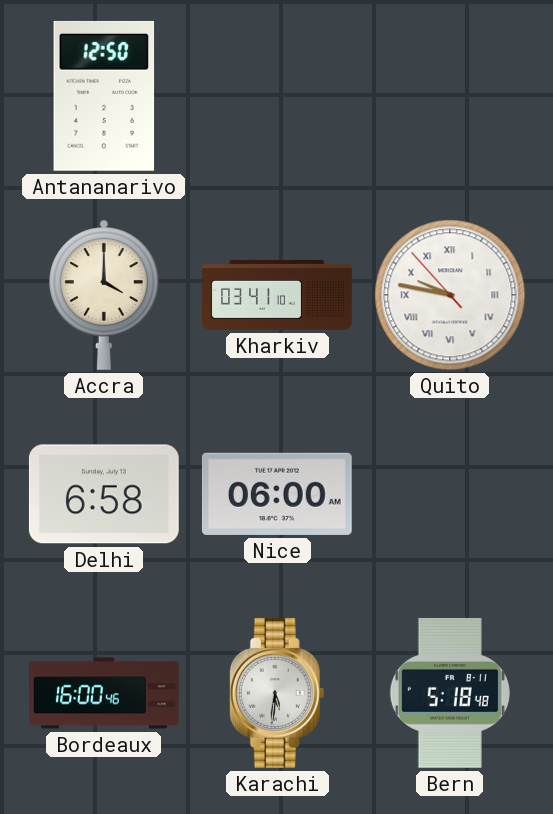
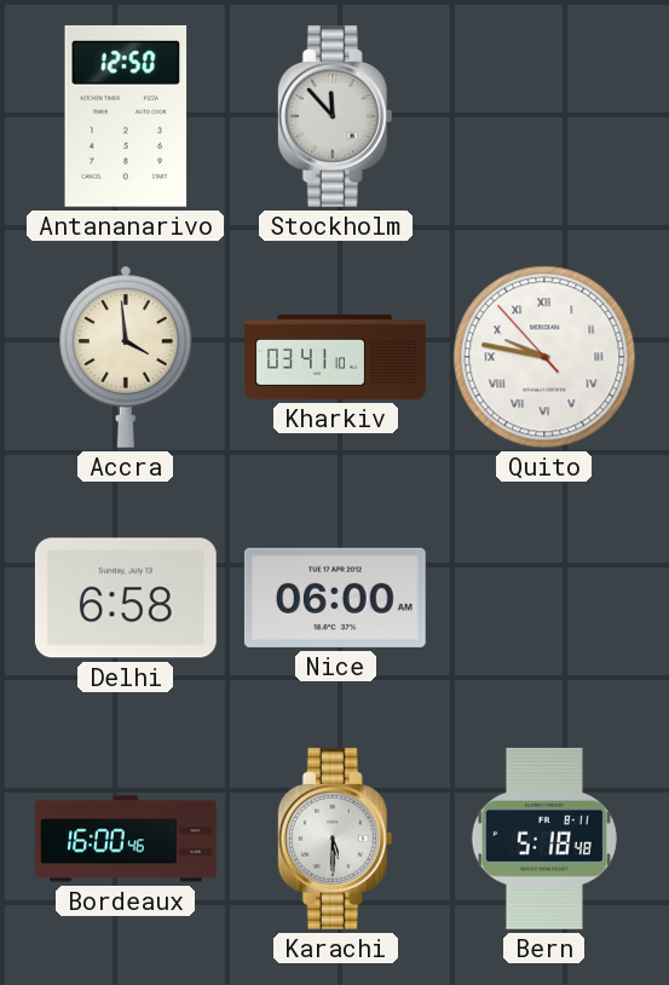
Stockholm: none -> 11:53
Accra: 4:00 -> 3:59
Karachi: 5:31 -> 5:30
